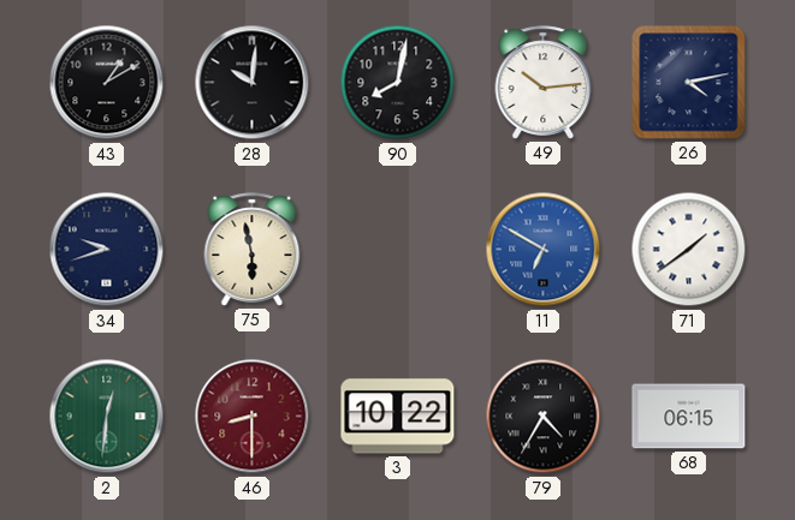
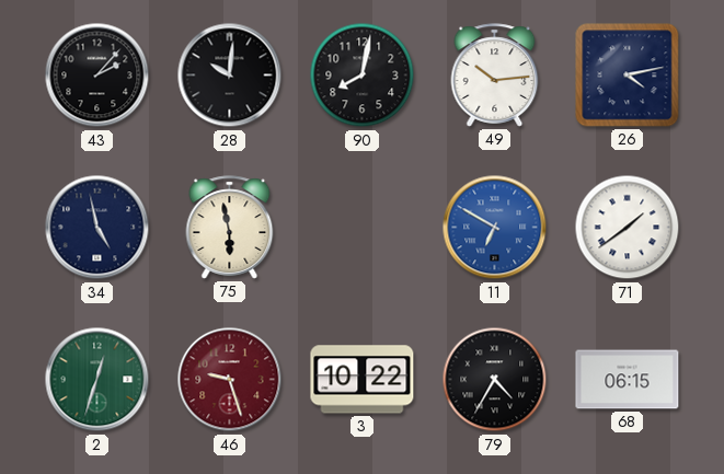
43: 1:10 -> 2:07
34: 9:42 -> 4:58
2: 12:31 -> 12:33
46: 8:30 -> 9:27
